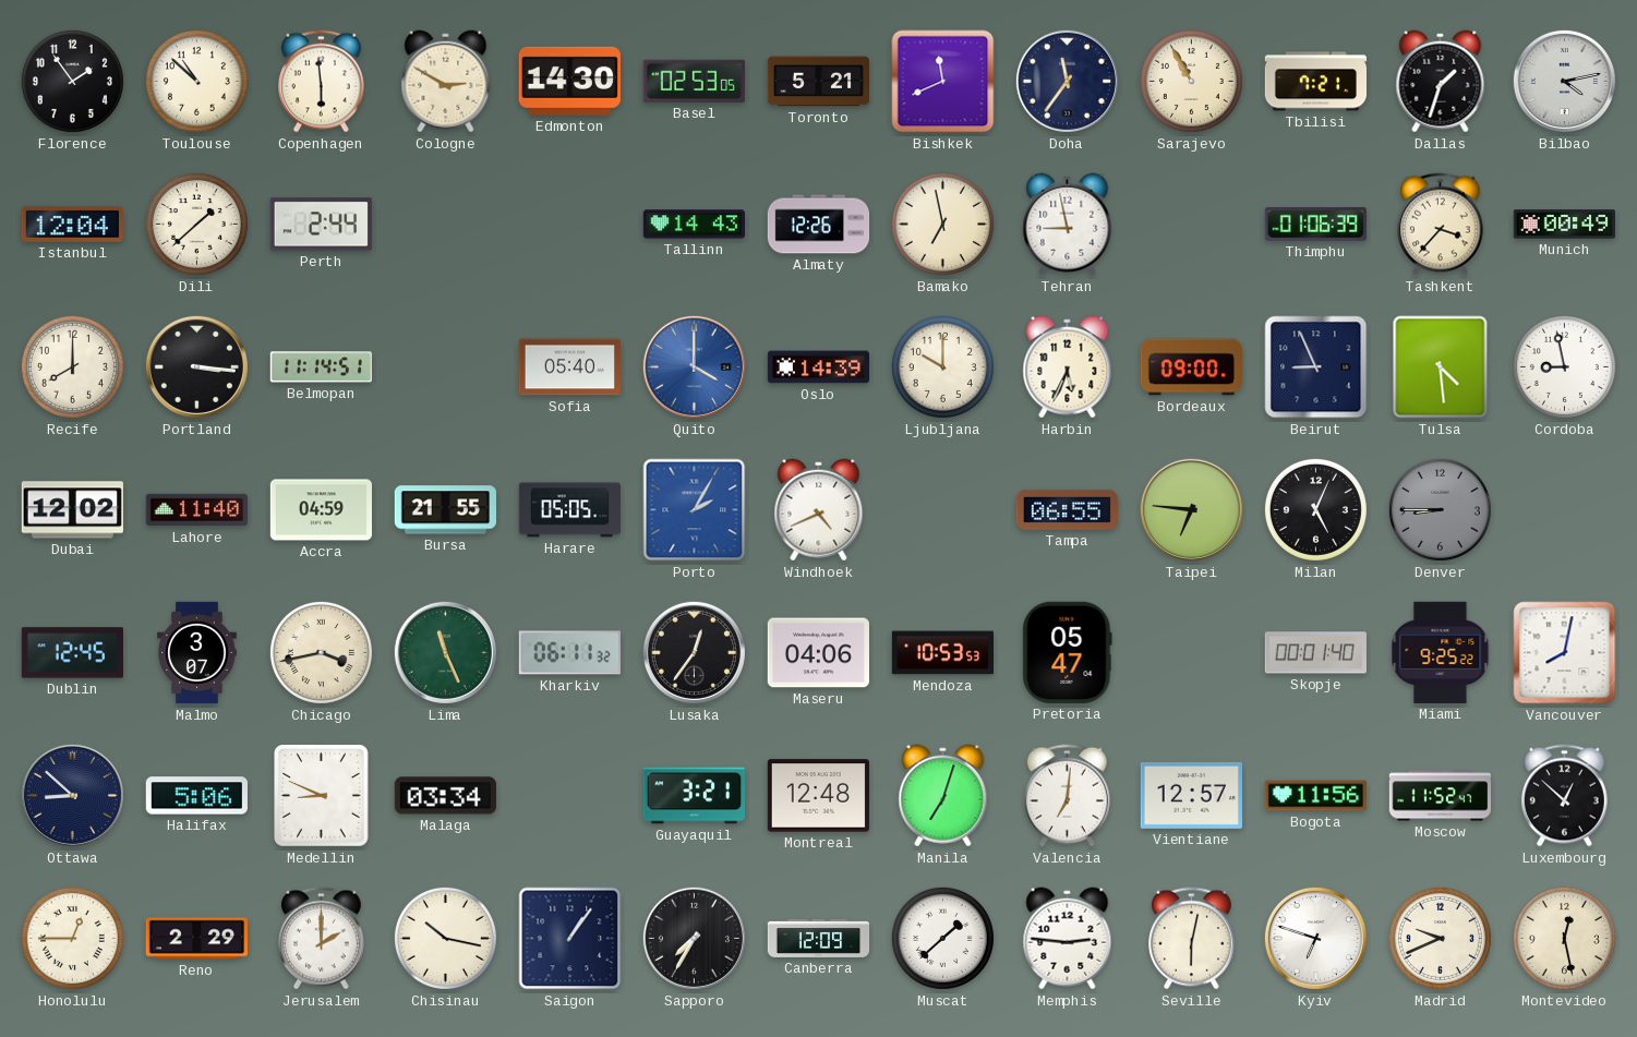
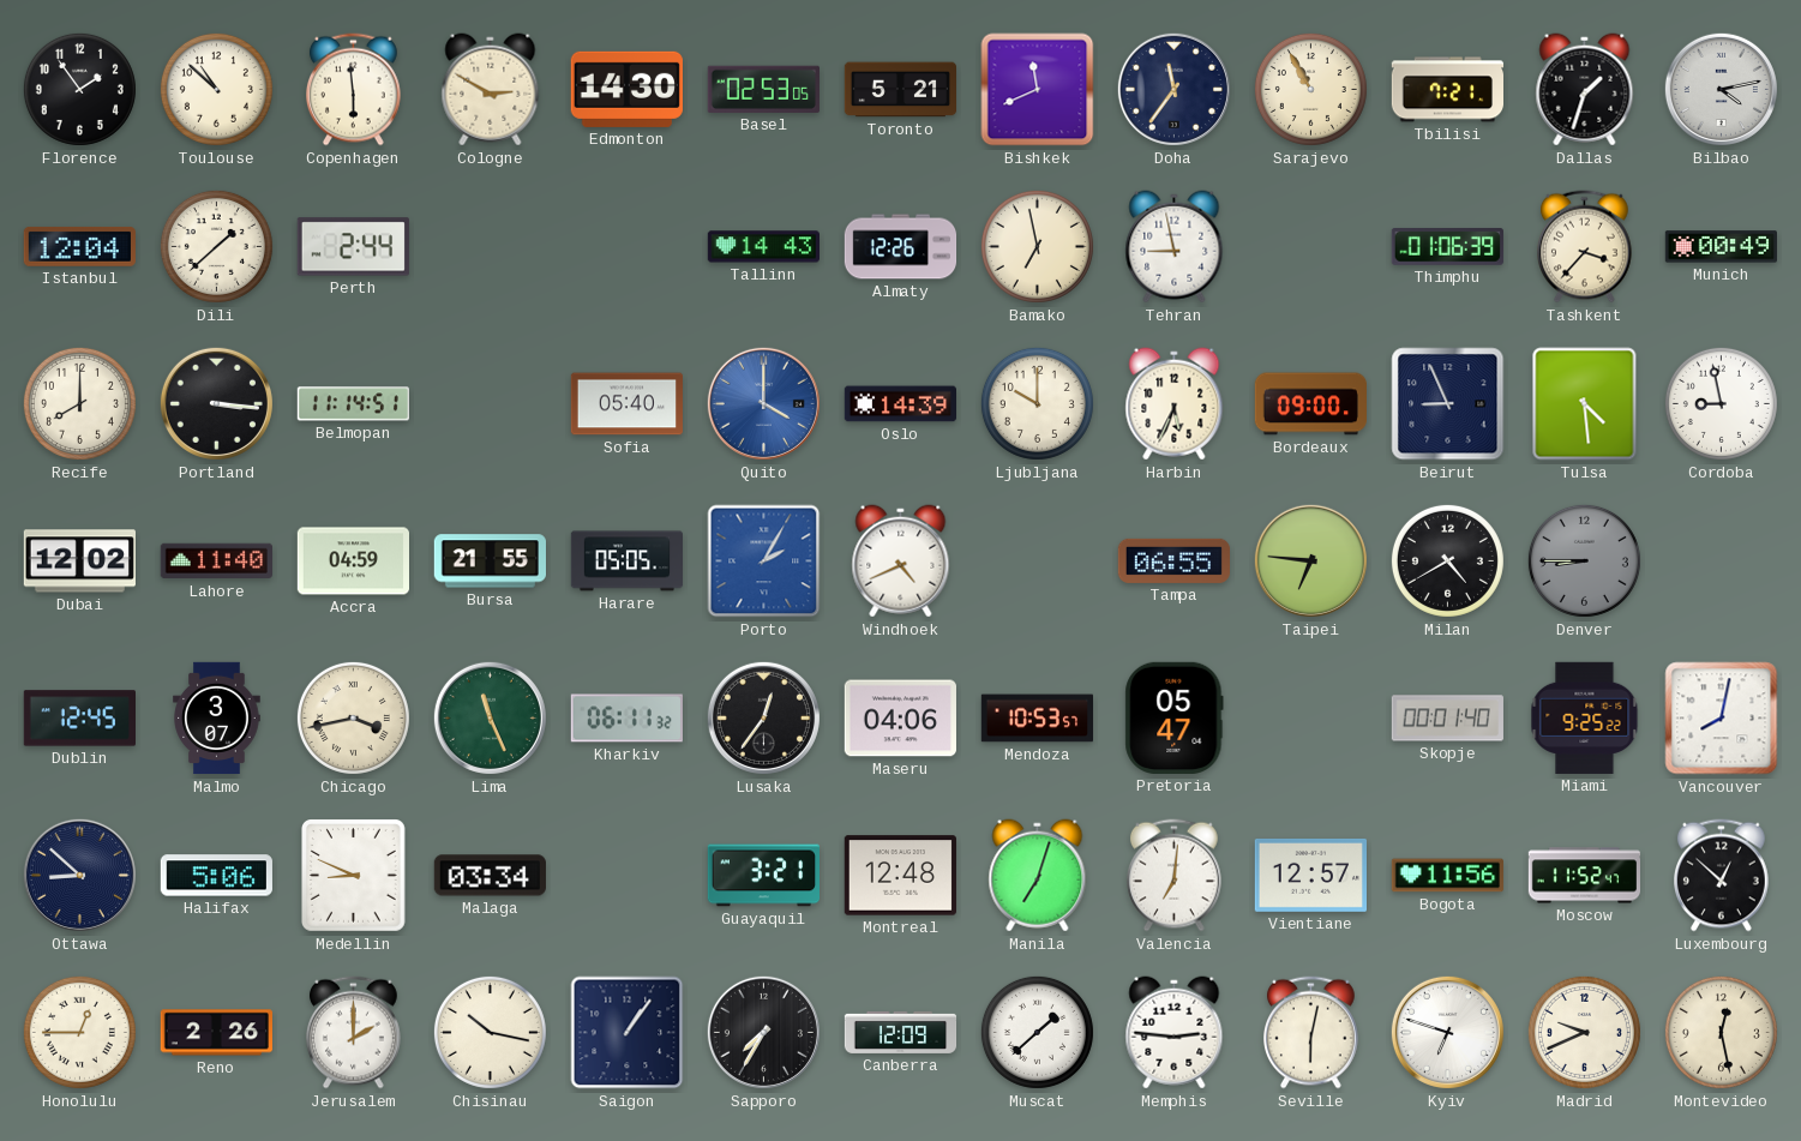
Milan: 5:04 -> 4:40
Mendoza: 10:53:53 -> 10:53:57
Reno: 2:29 -> 2:26
